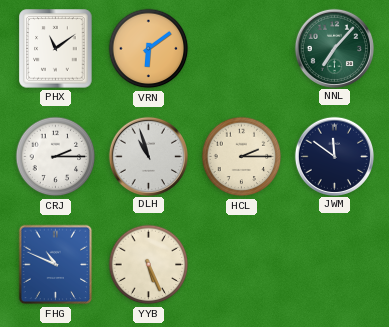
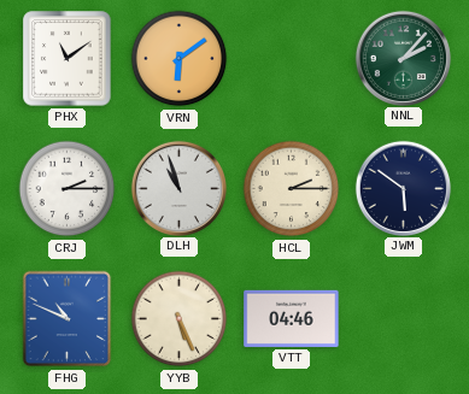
NNL: 7:07 -> 2:07
JWM: 11:51 -> 5:51
VTT: none -> 04:46
